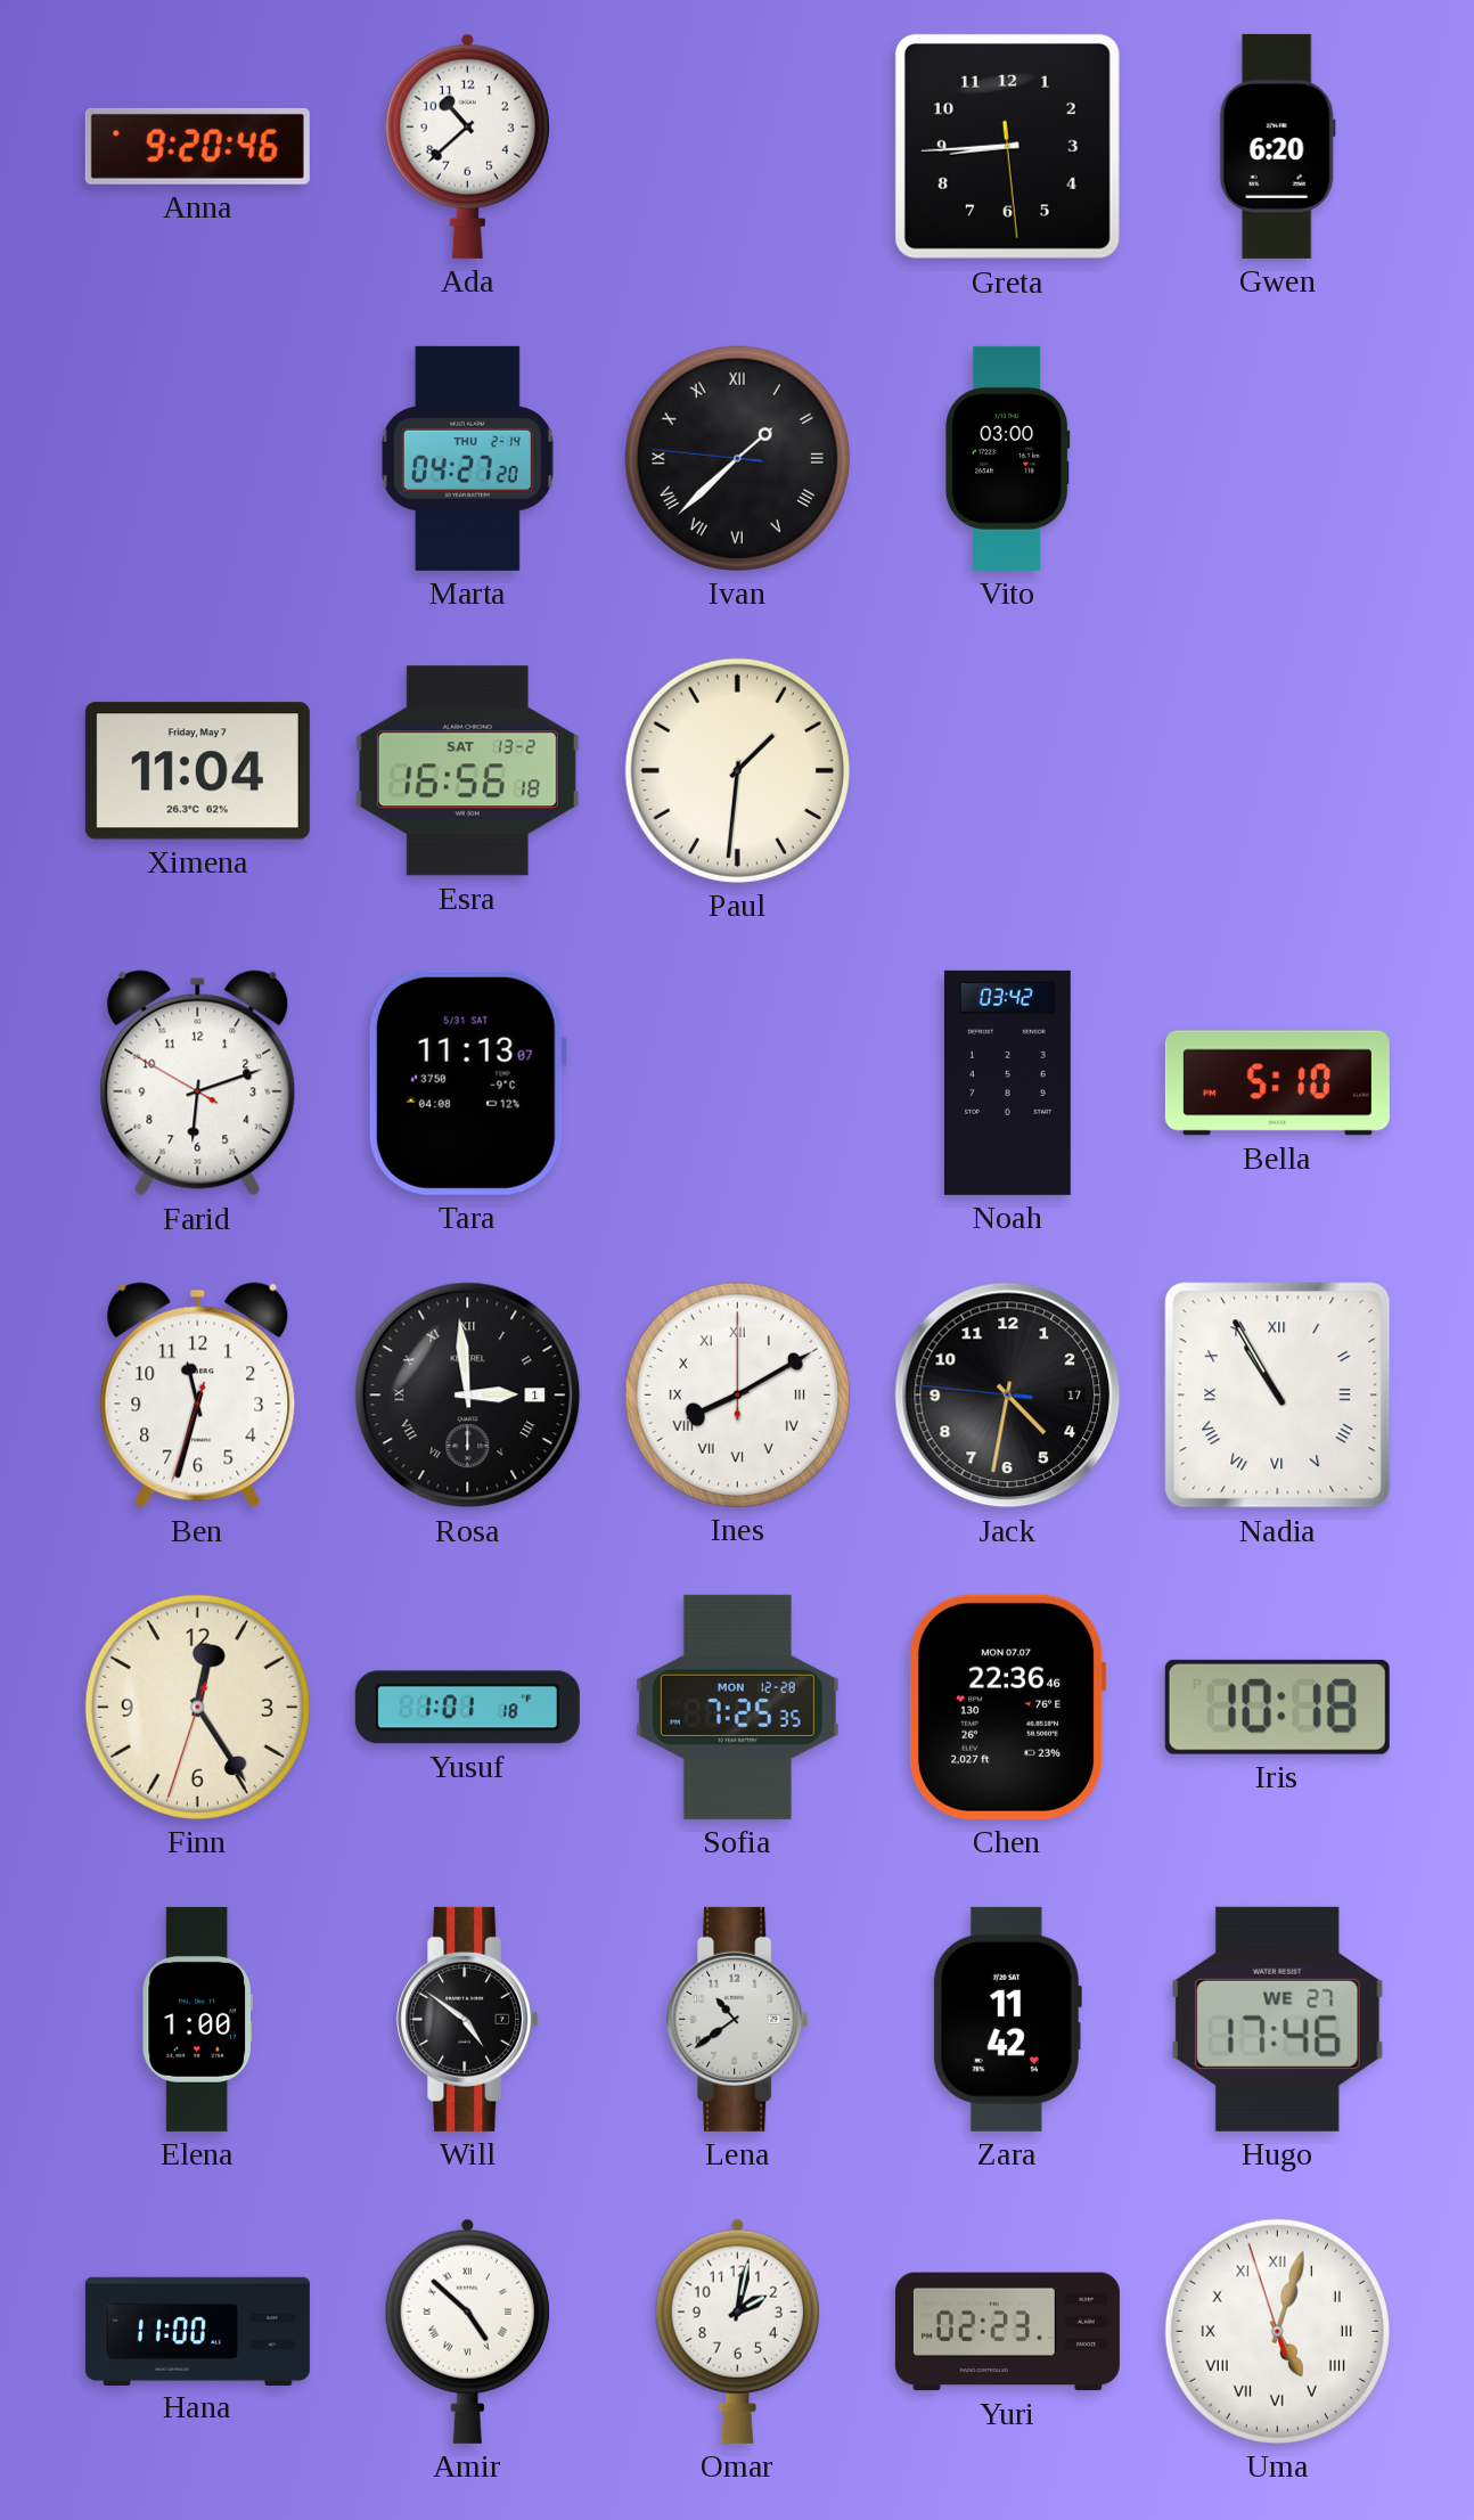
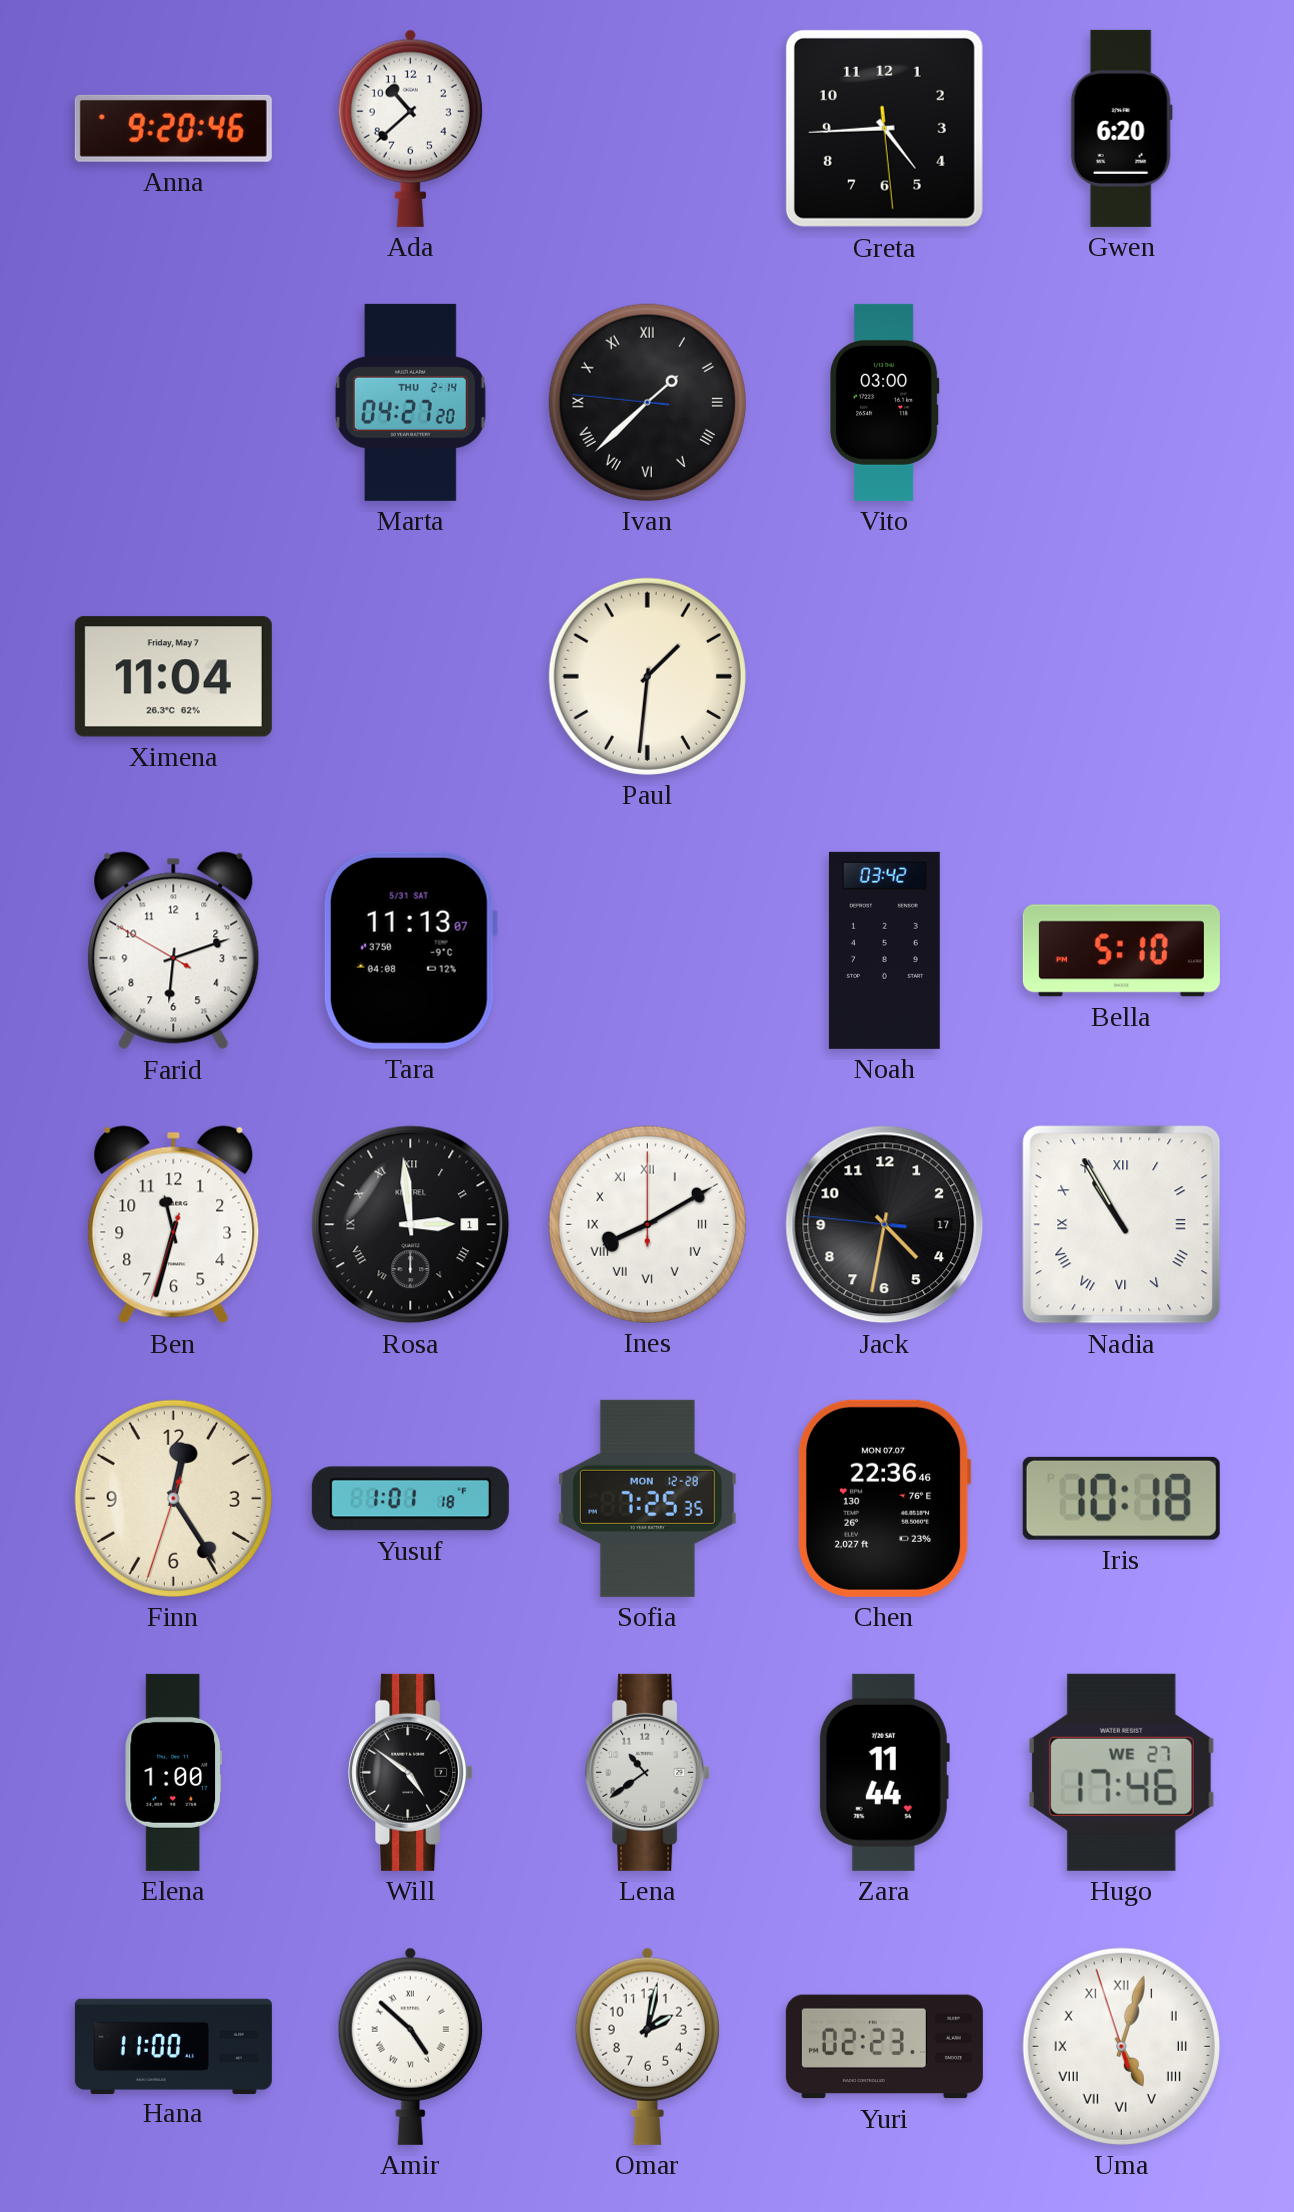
Greta: 8:44 -> 4:44
Esra: 16:56 -> none
Zara: 11:42 -> 11:44
